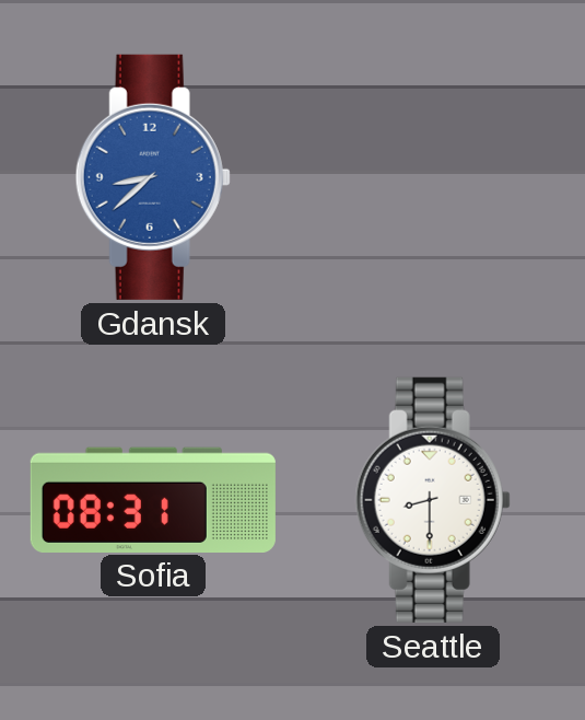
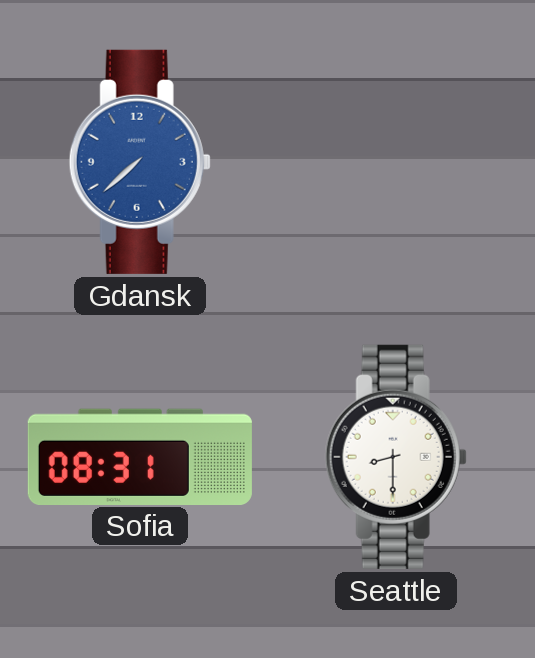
Gdansk: 8:38 -> 7:38
